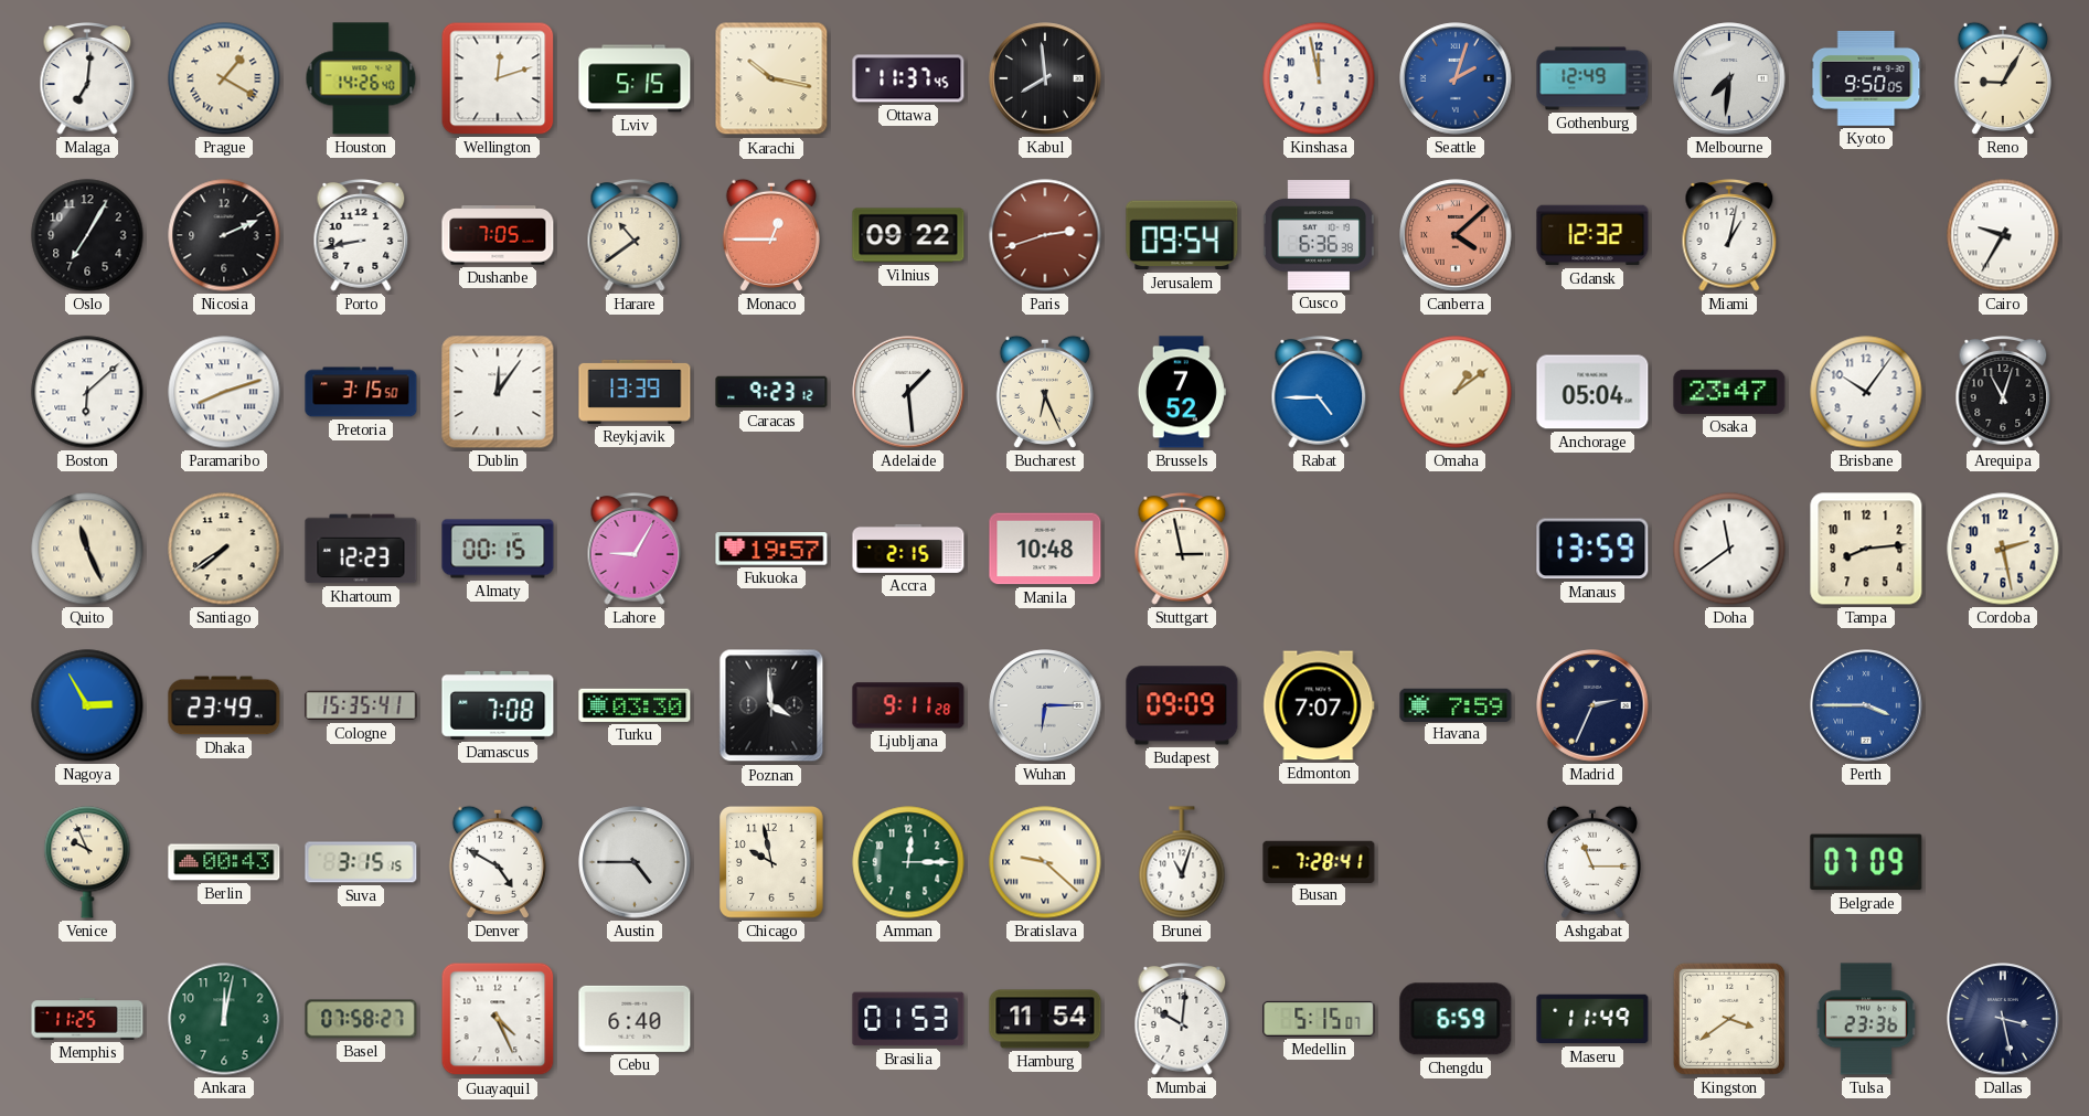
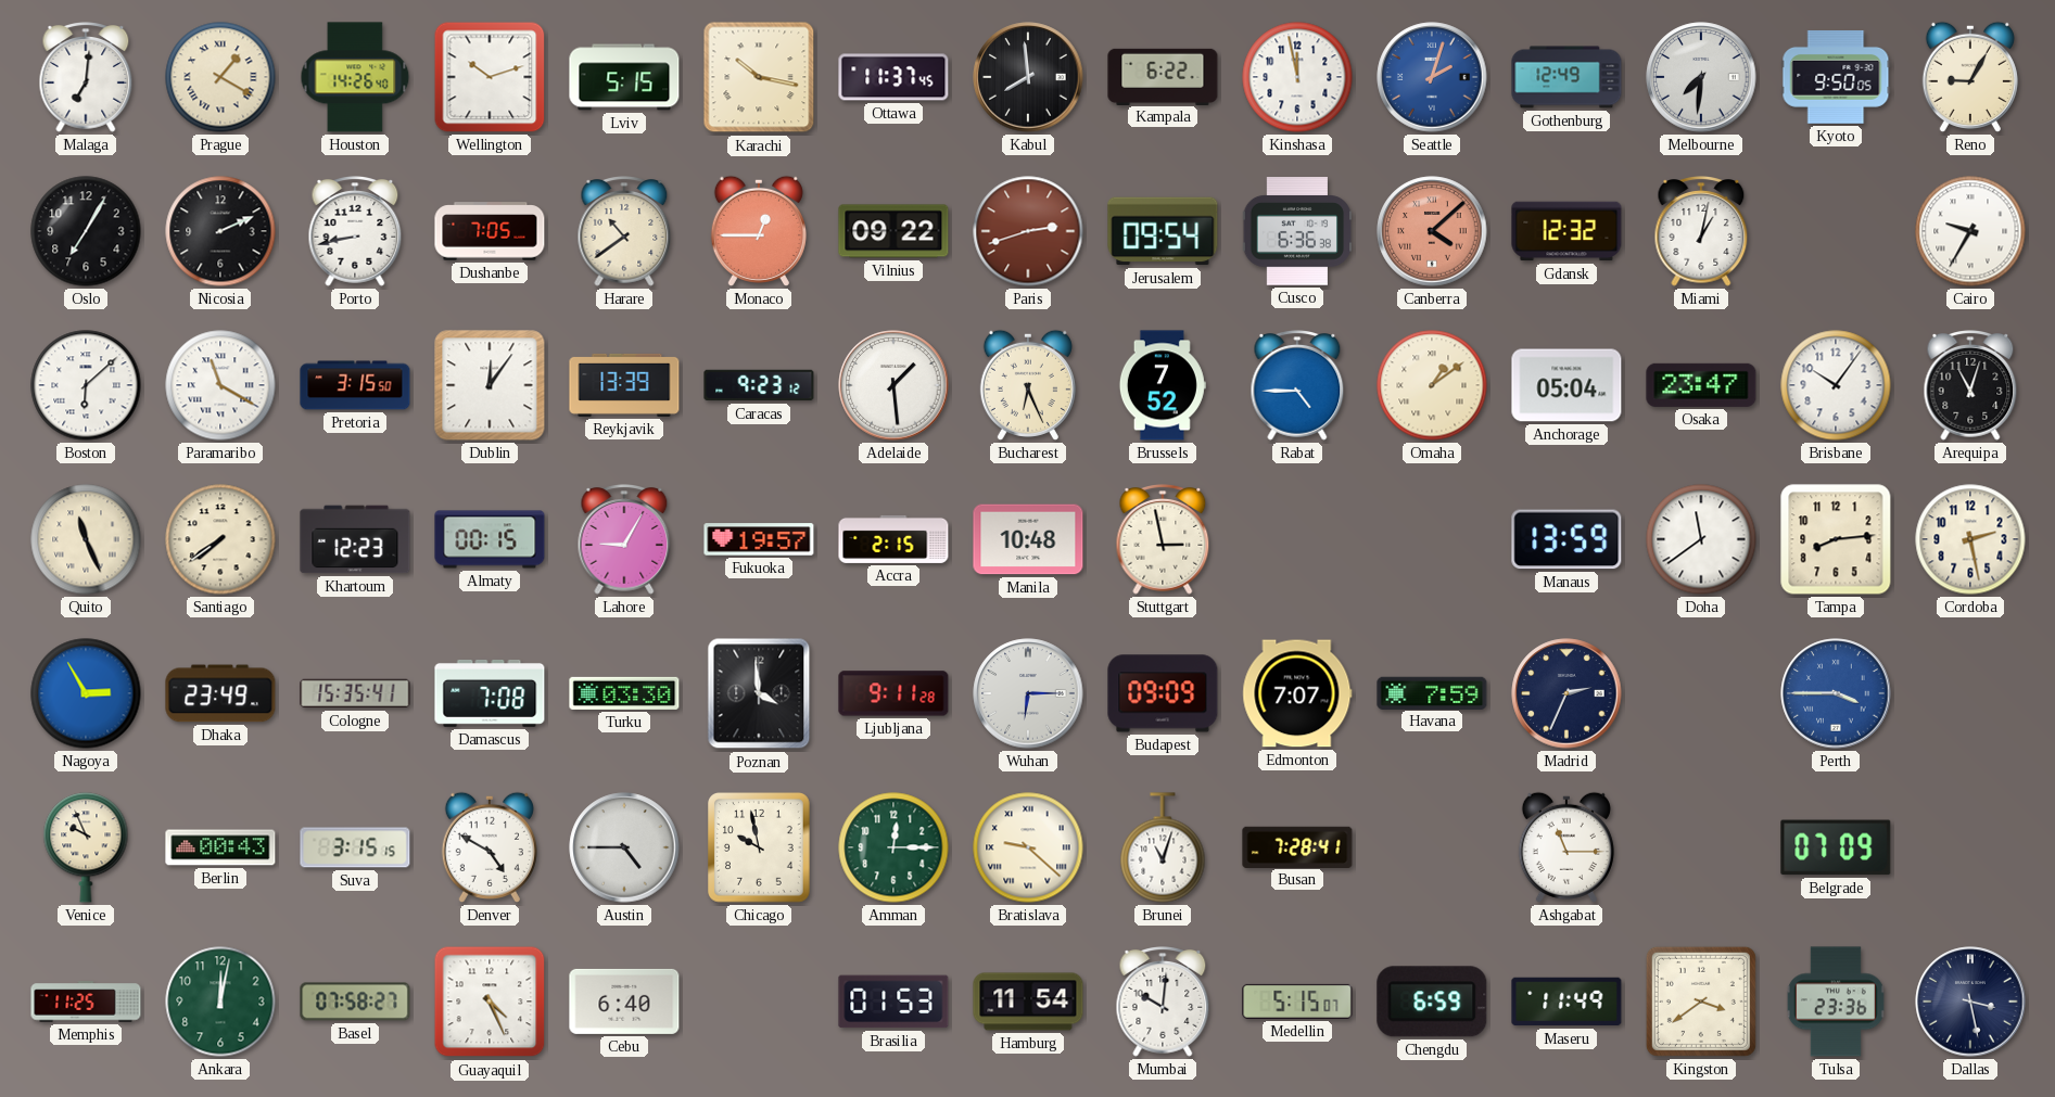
Wellington: 12:12 -> 10:12
Kampala: none -> 6:22
Paramaribo: 8:12 -> 11:20
